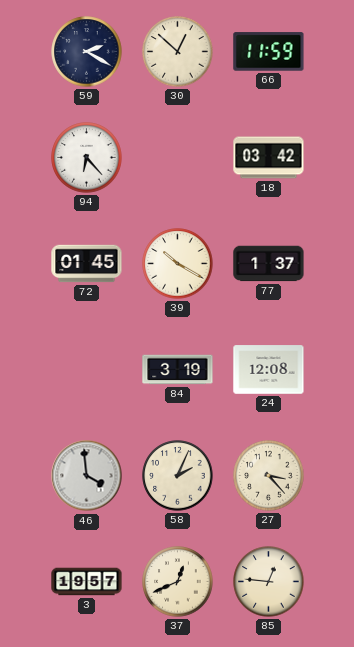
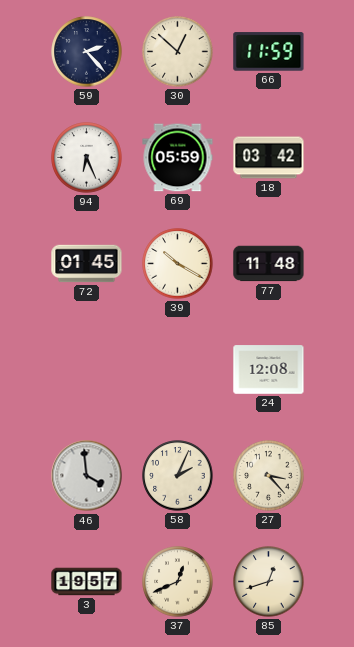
59: 2:20 -> 2:23
94: 6:23 -> 6:26
69: none -> 05:59
77: 1:37 -> 11:48
84: 3:19 -> none
85: 12:46 -> 12:42
